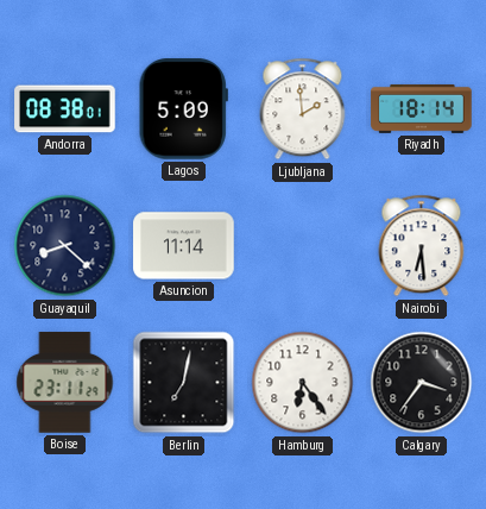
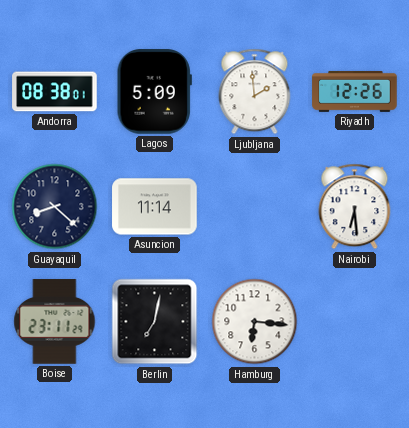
Riyadh: 18:14 -> 12:26
Hamburg: 6:24 -> 6:16
Calgary: 3:36 -> none
